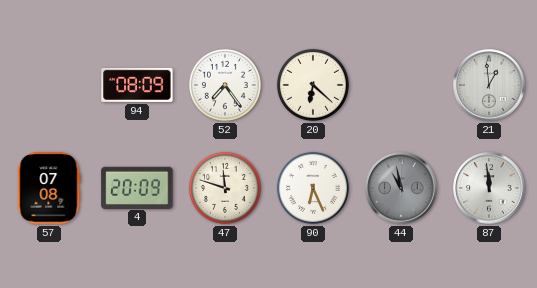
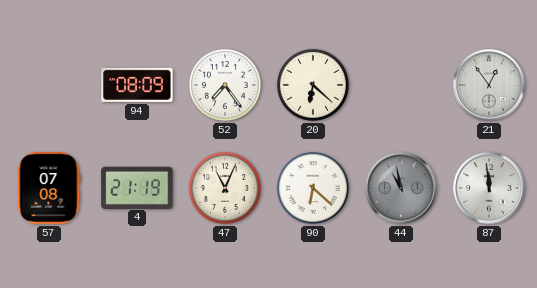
21: 12:59 -> 12:54
4: 20:09 -> 21:19
47: 11:48 -> 11:04
90: 6:26 -> 6:22
